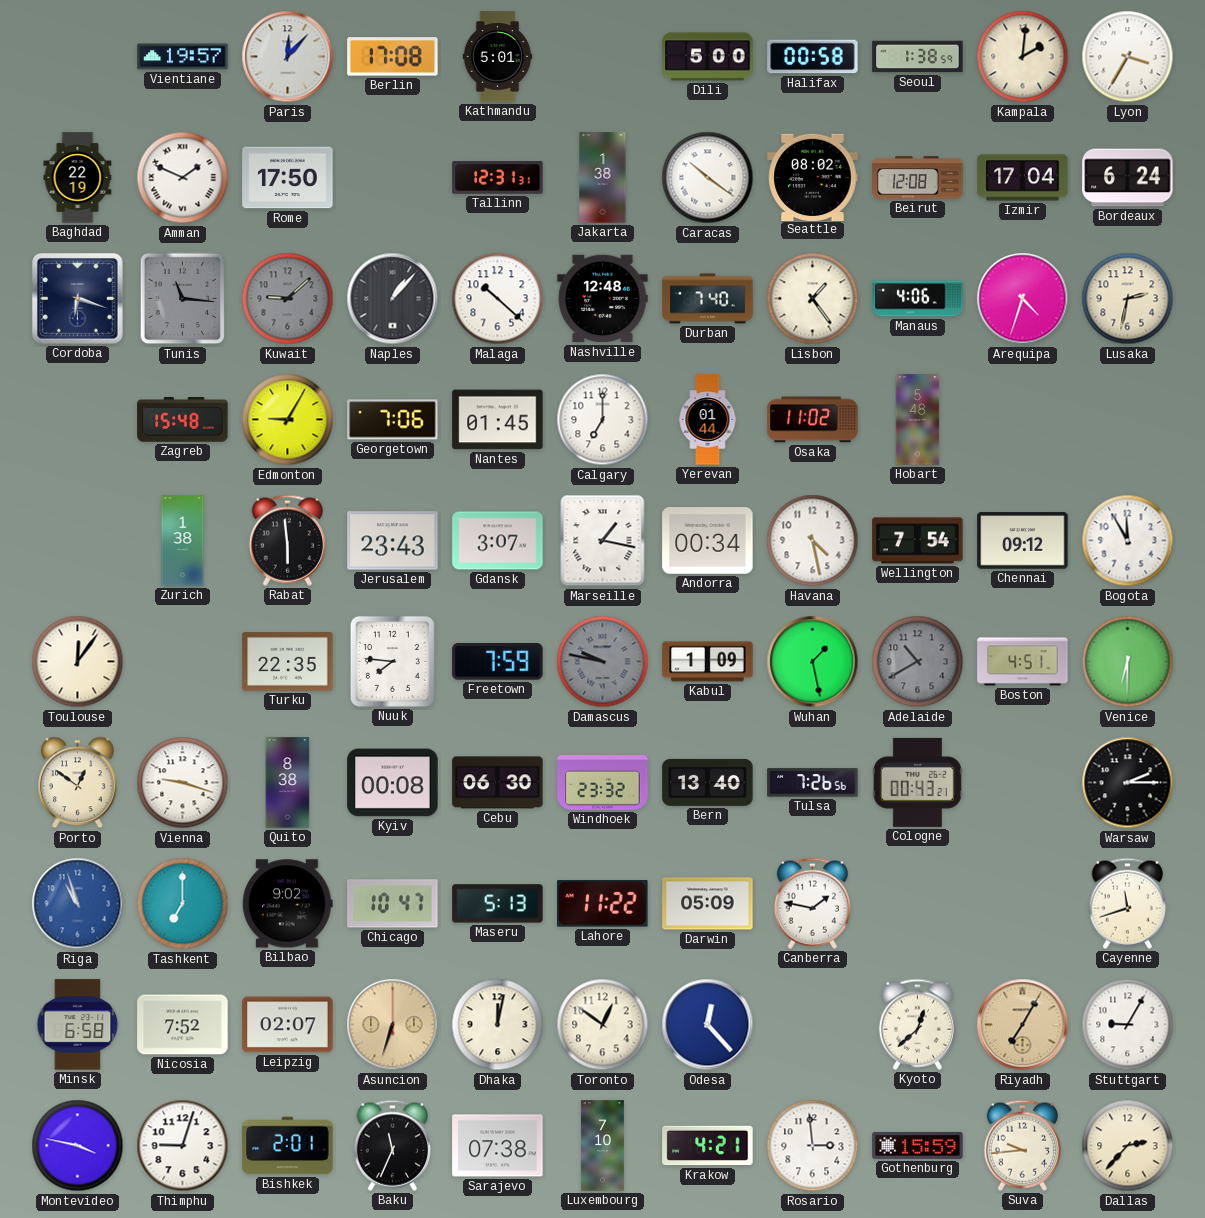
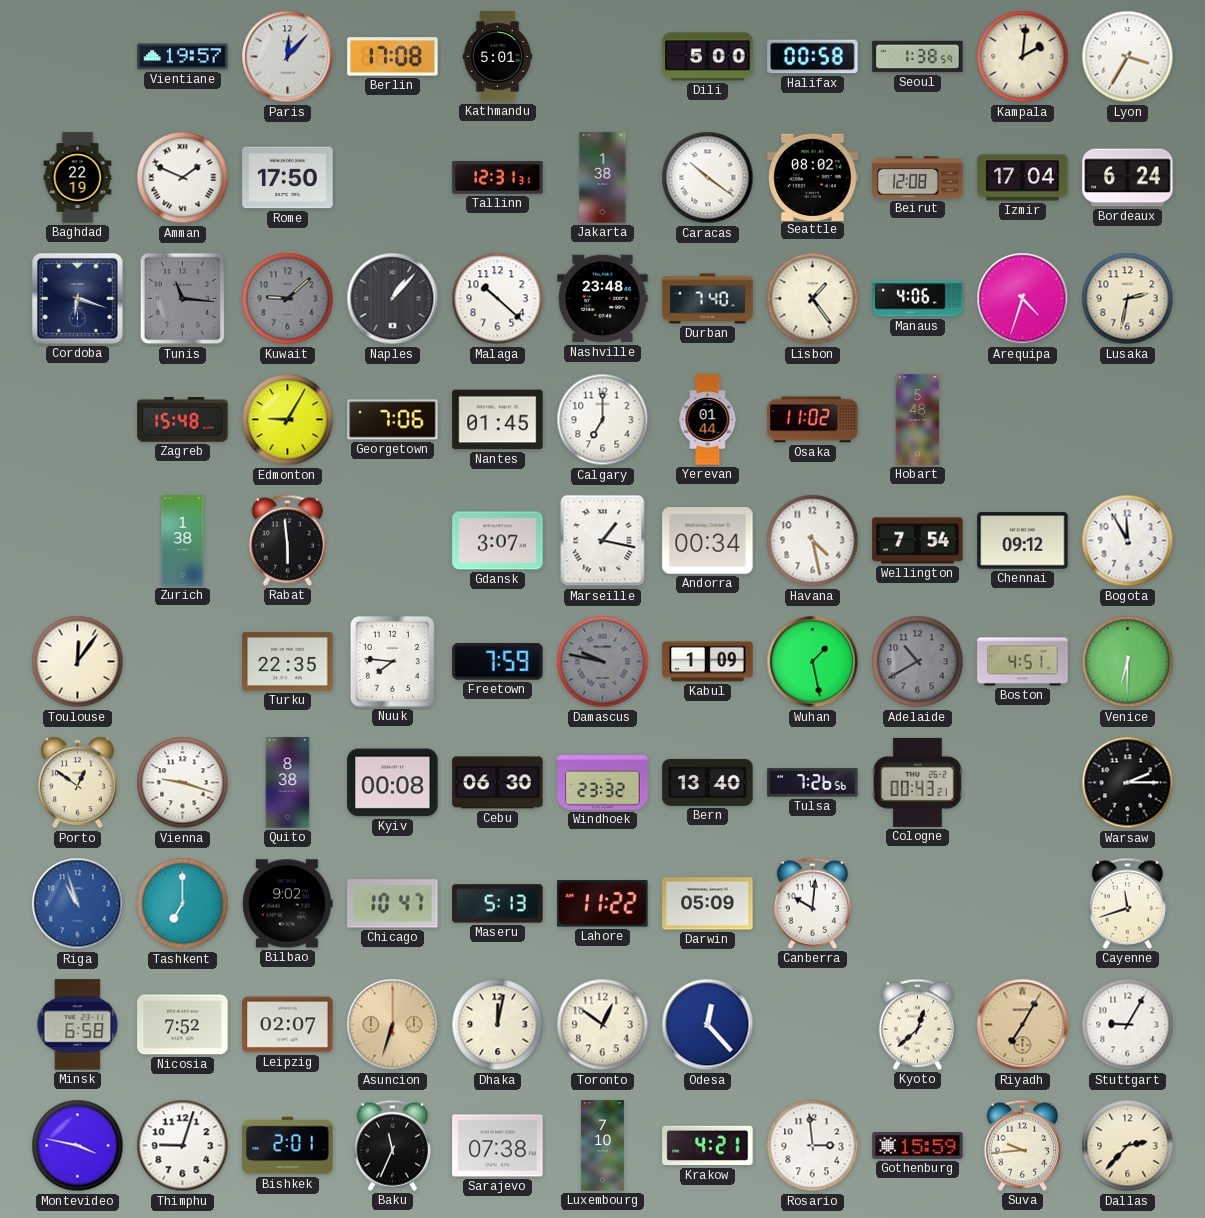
Nashville: 12:48 -> 23:48
Jerusalem: 23:43 -> none
Canberra: 1:47 -> 10:01
